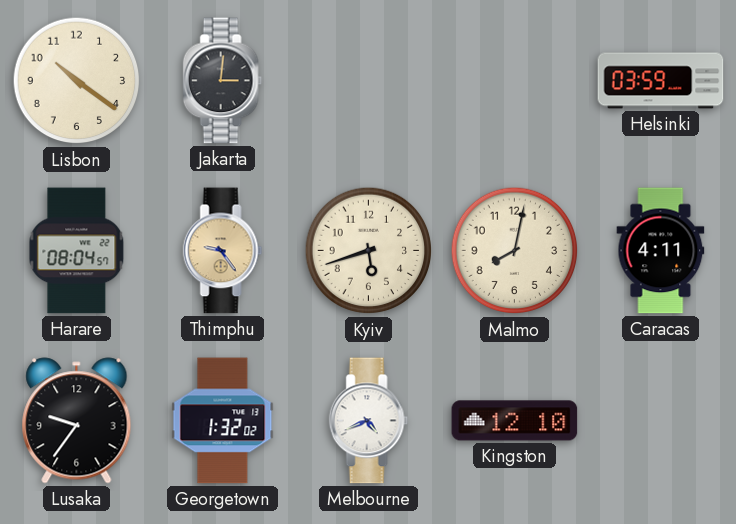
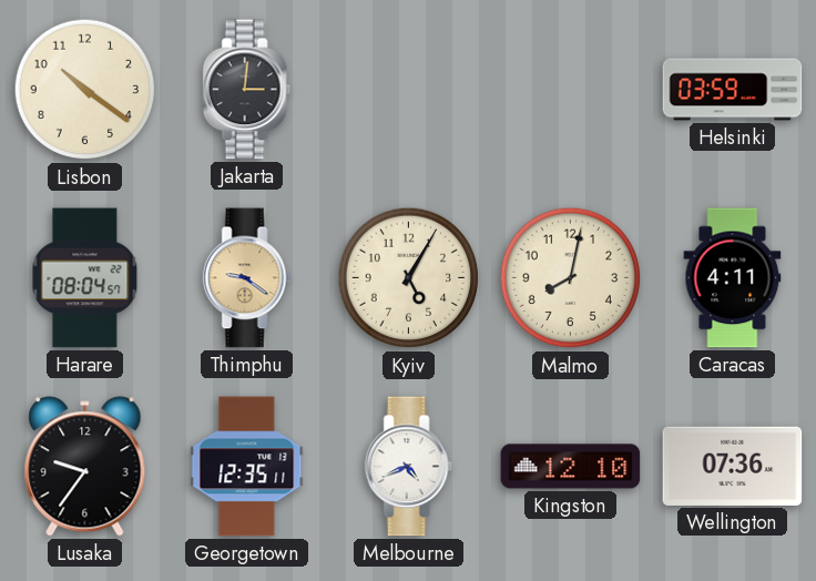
Thimphu: 9:24 -> 9:21
Kyiv: 5:42 -> 5:05
Georgetown: 1:32 -> 12:35
Wellington: none -> 07:36
